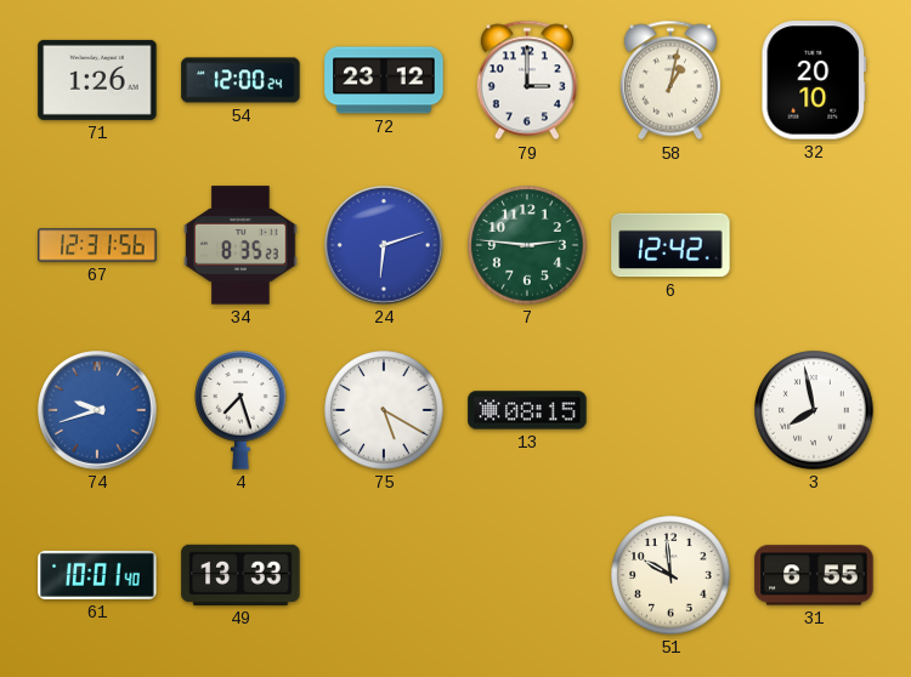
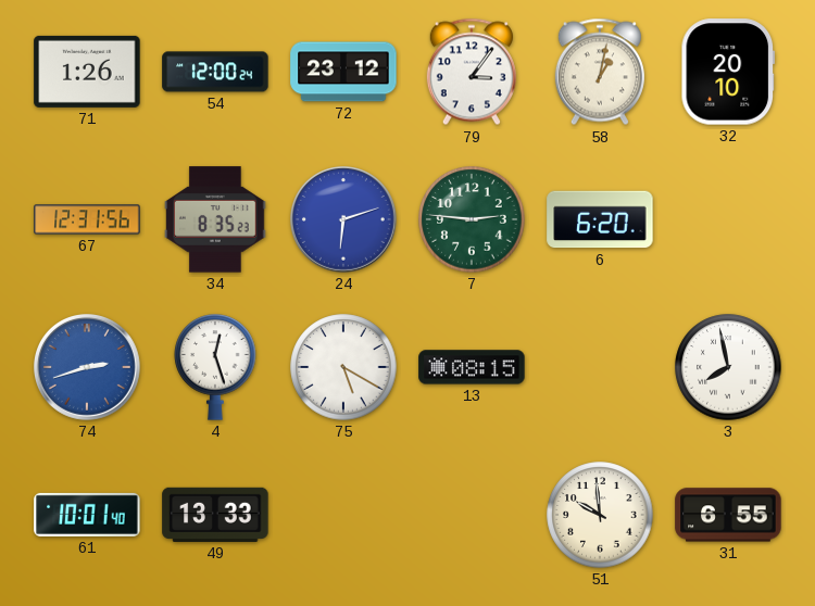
79: 3:00 -> 3:06
6: 12:42 -> 6:20
74: 9:42 -> 2:42
4: 7:27 -> 12:27
